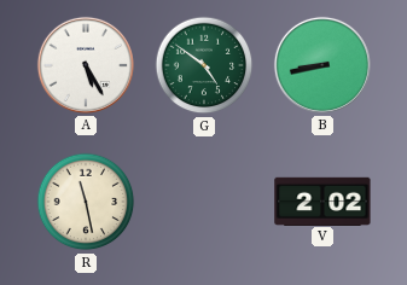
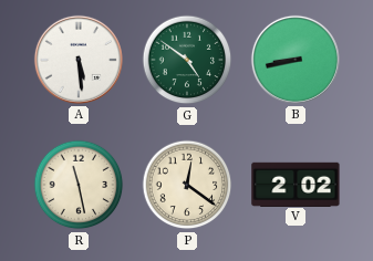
A: 5:25 -> 5:29
P: none -> 12:21
